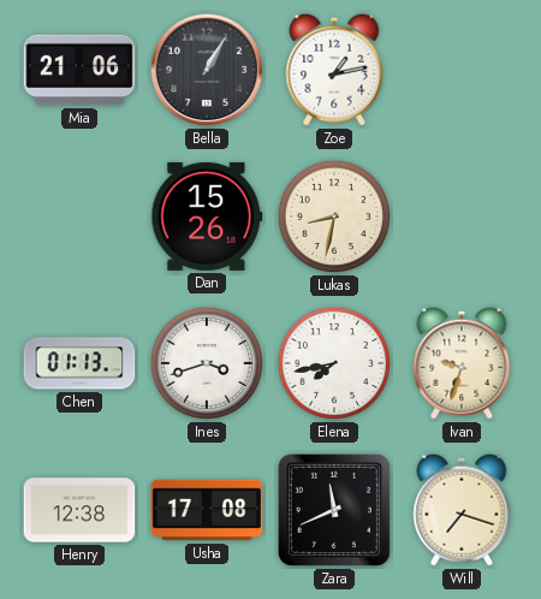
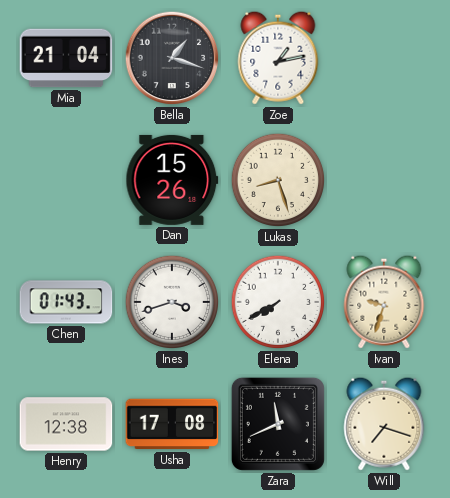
Mia: 21:06 -> 21:04
Bella: 1:05 -> 1:18
Lukas: 8:32 -> 8:27
Chen: 01:13 -> 01:43
Elena: 7:43 -> 7:40
